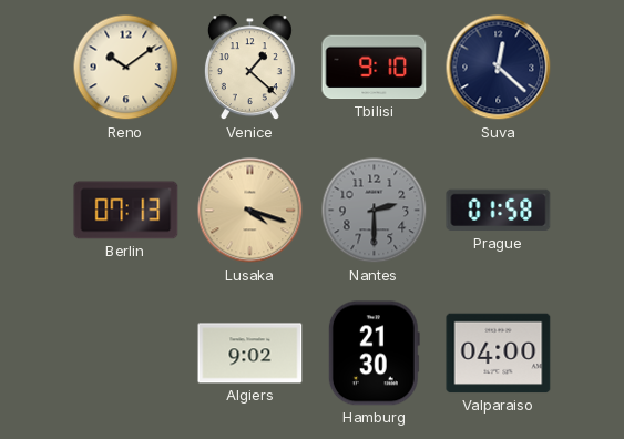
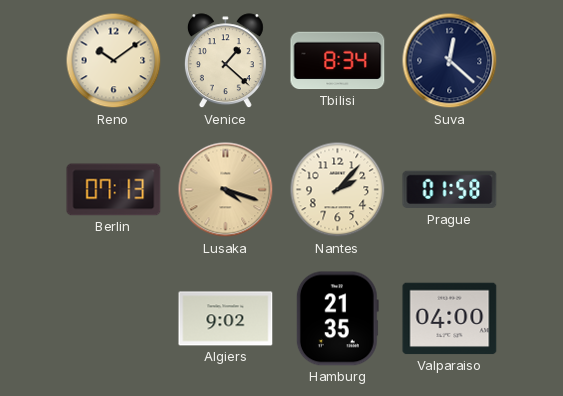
Tbilisi: 9:10 -> 8:34
Nantes: 2:30 -> 2:07
Nantes dial: grey -> cream
Hamburg: 21:30 -> 21:35
